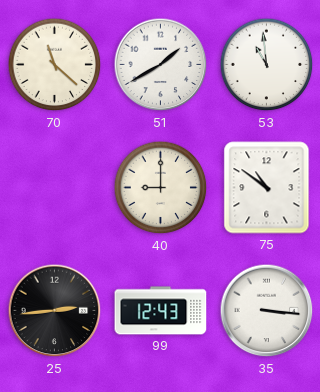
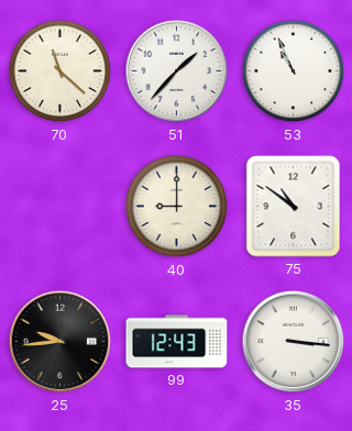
51: 1:40 -> 1:37
53: 10:59 -> 10:56
25: 2:44 -> 9:44
